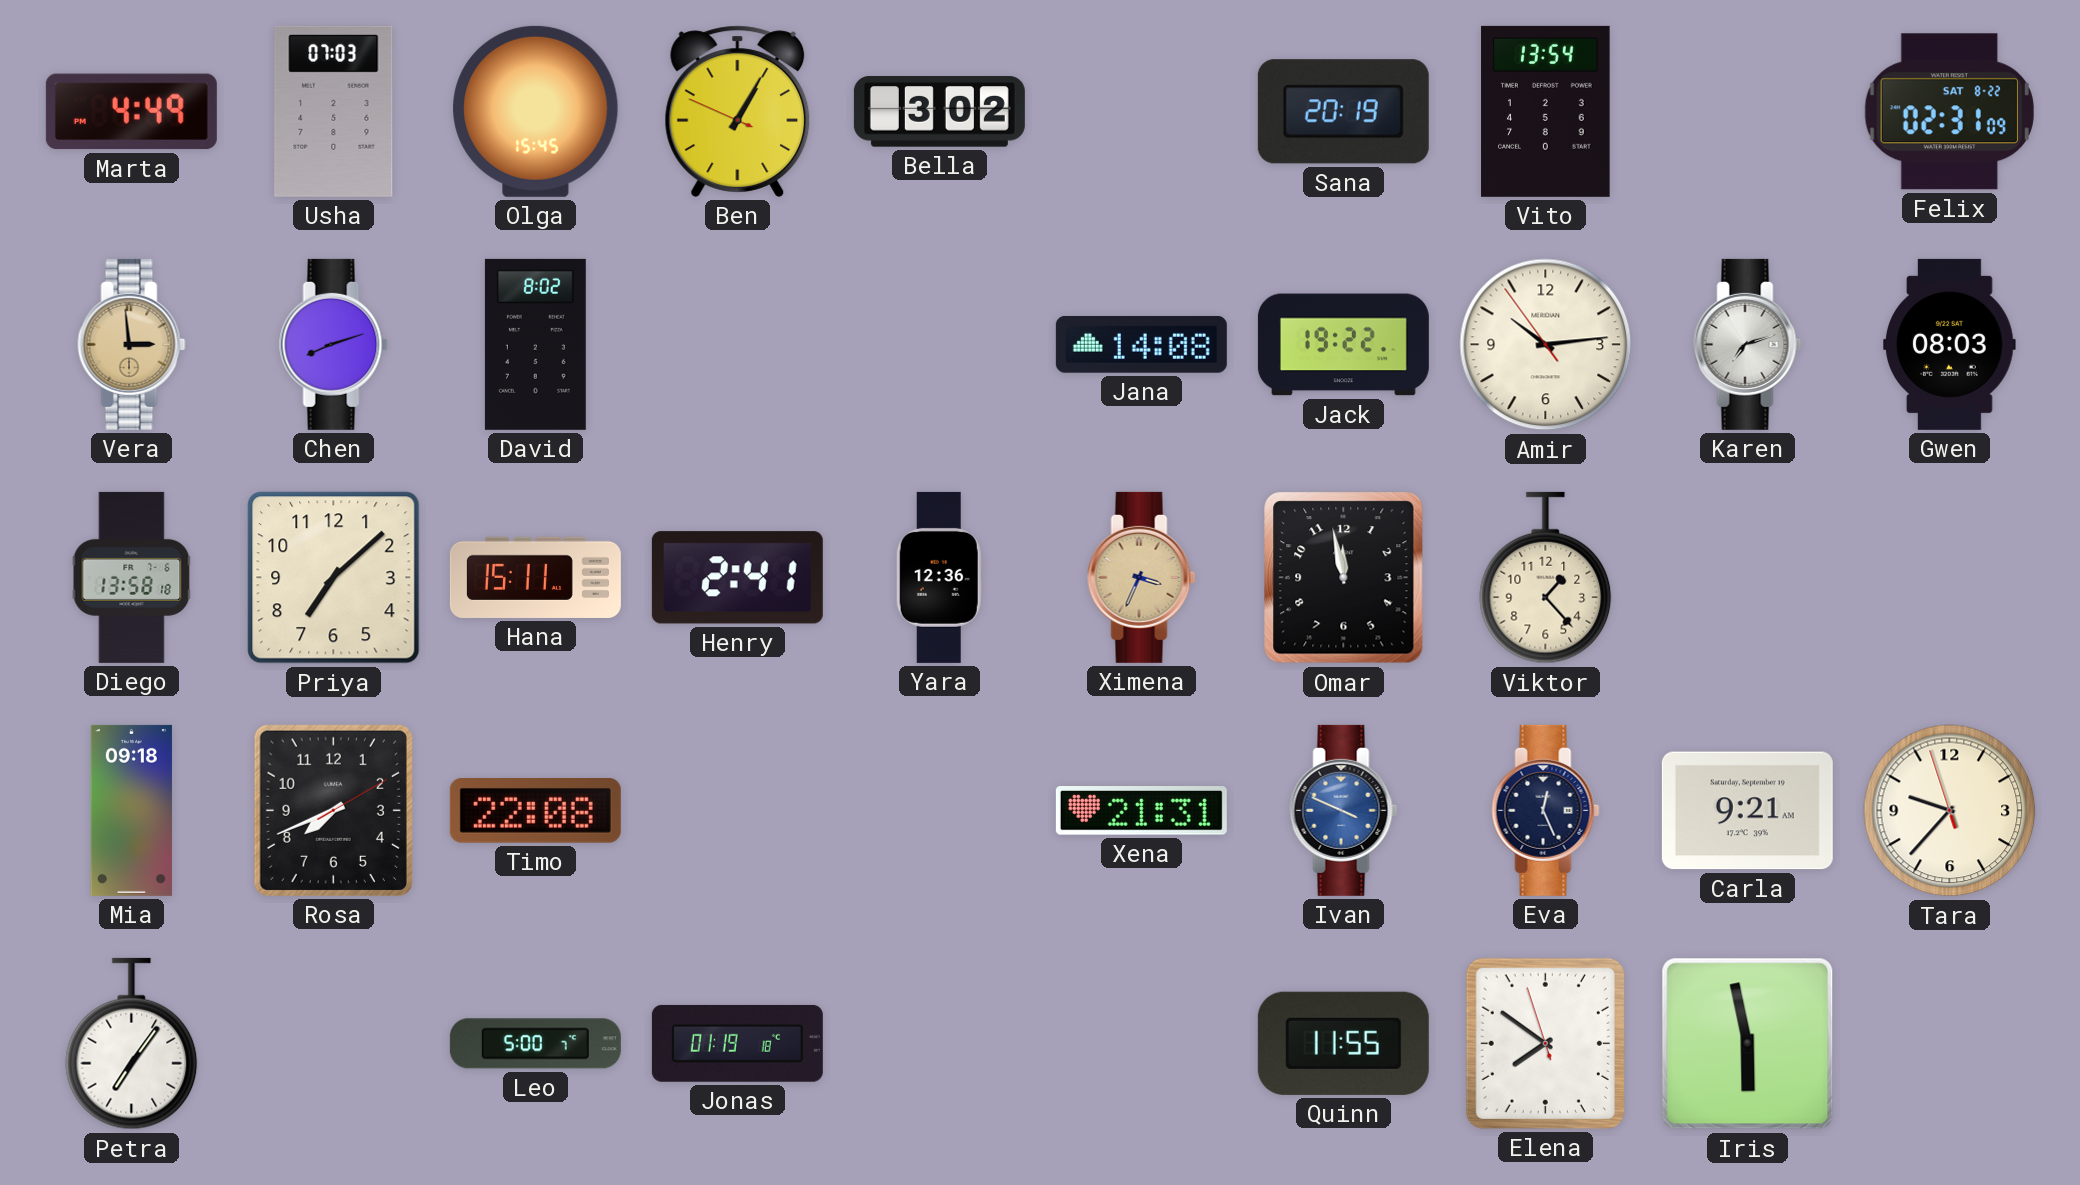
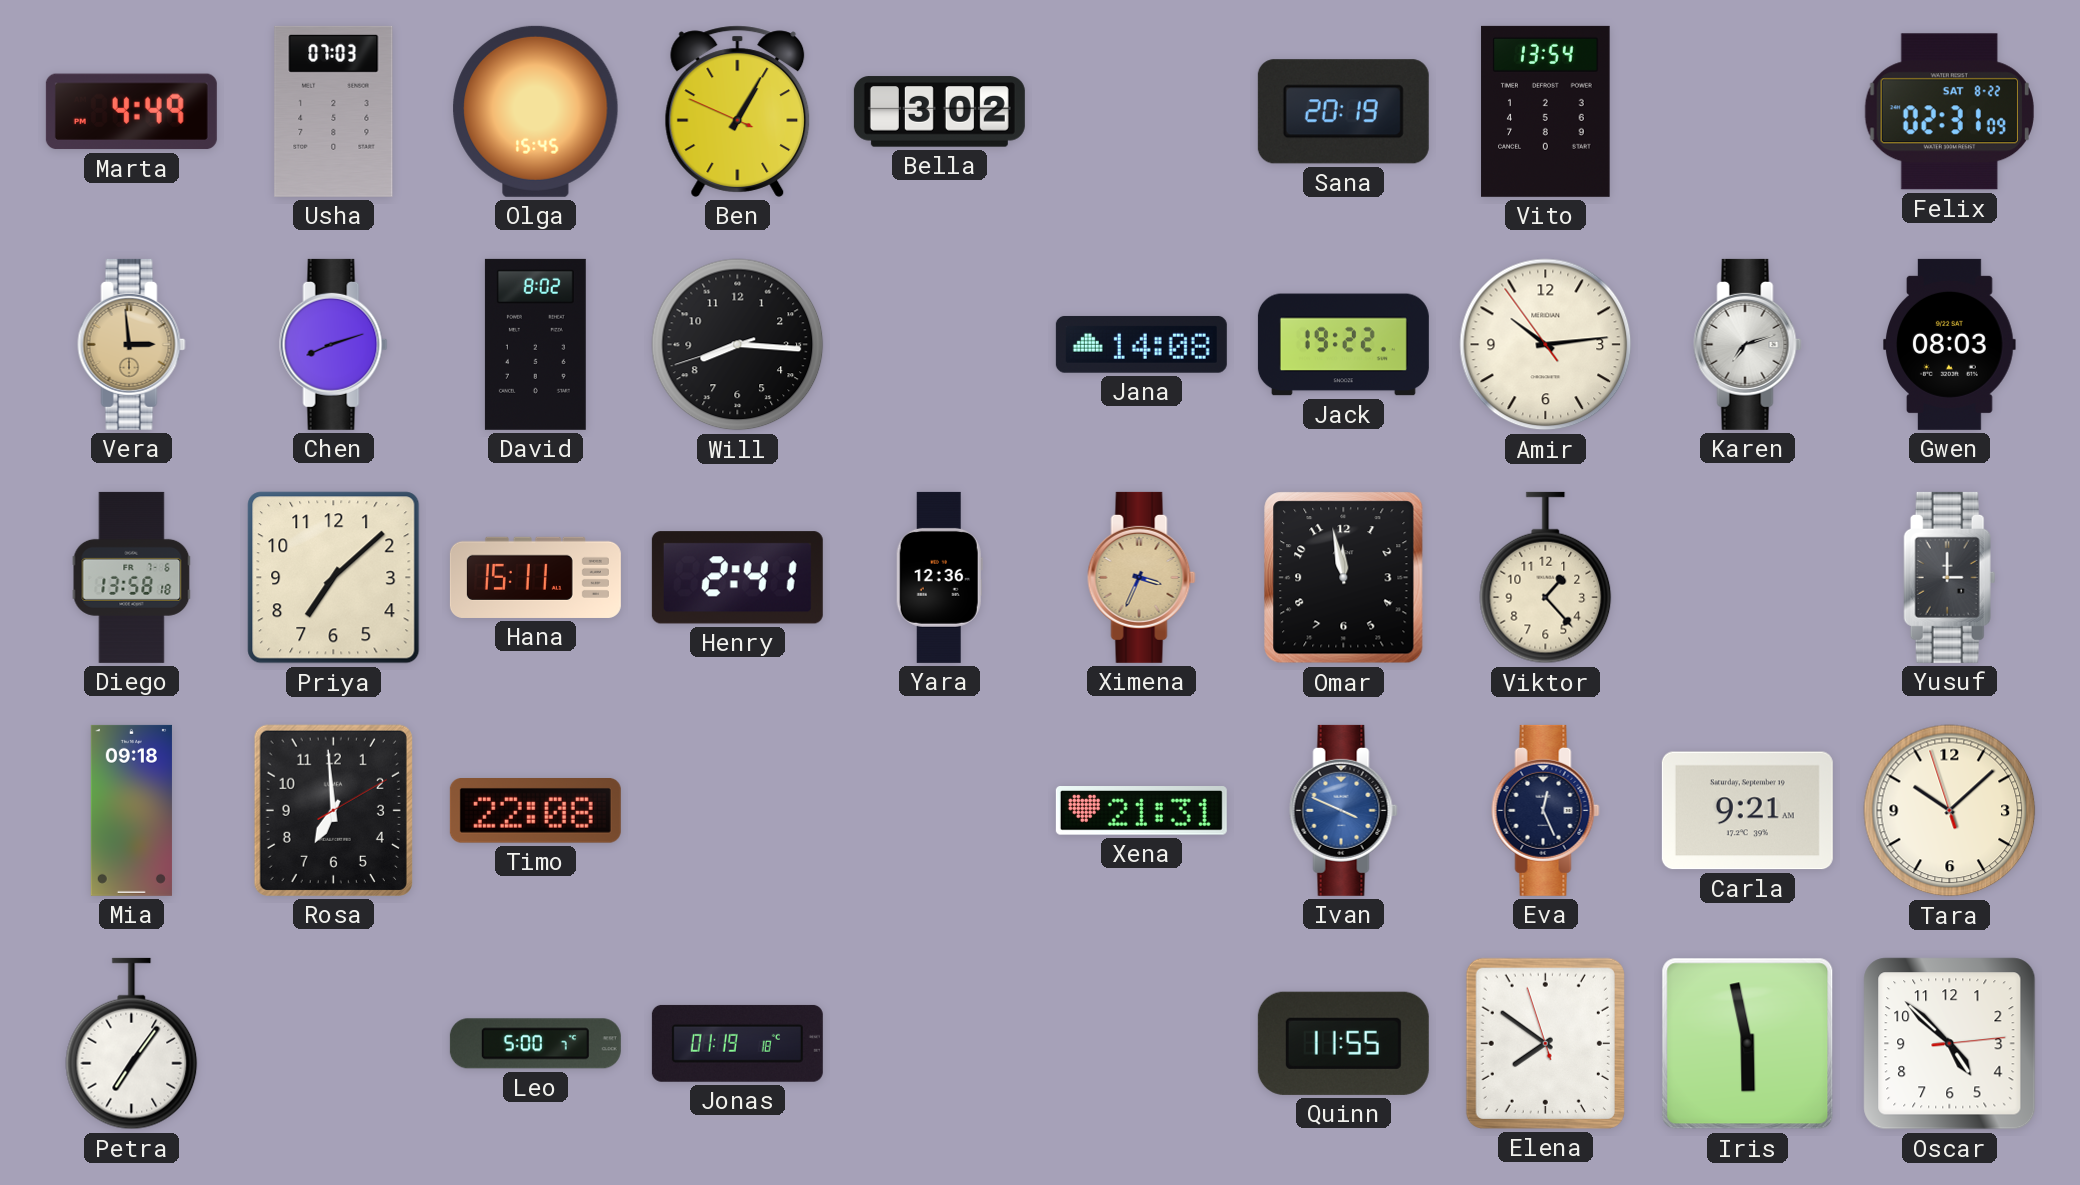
Will: none -> 8:15
Yusuf: none -> 3:00
Rosa: 7:41 -> 6:59
Tara: 9:36 -> 10:07
Oscar: none -> 4:52
